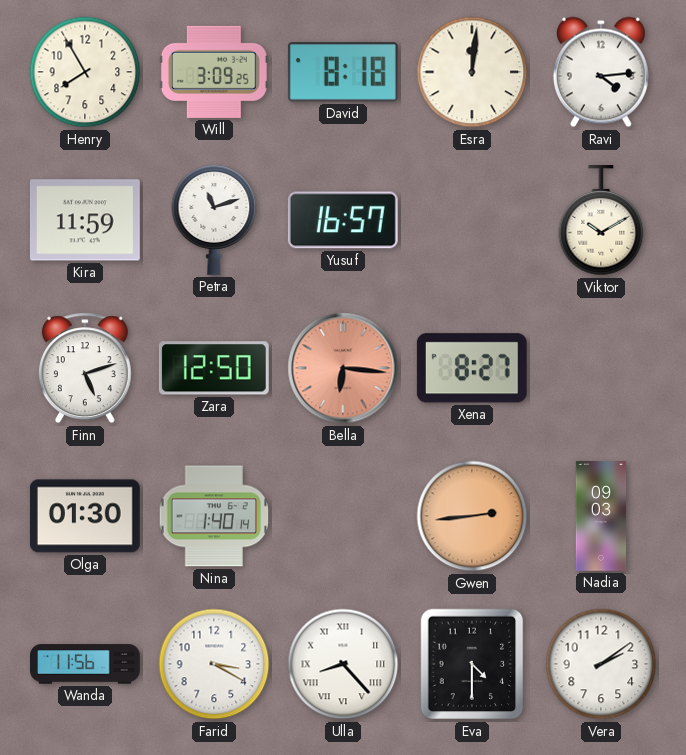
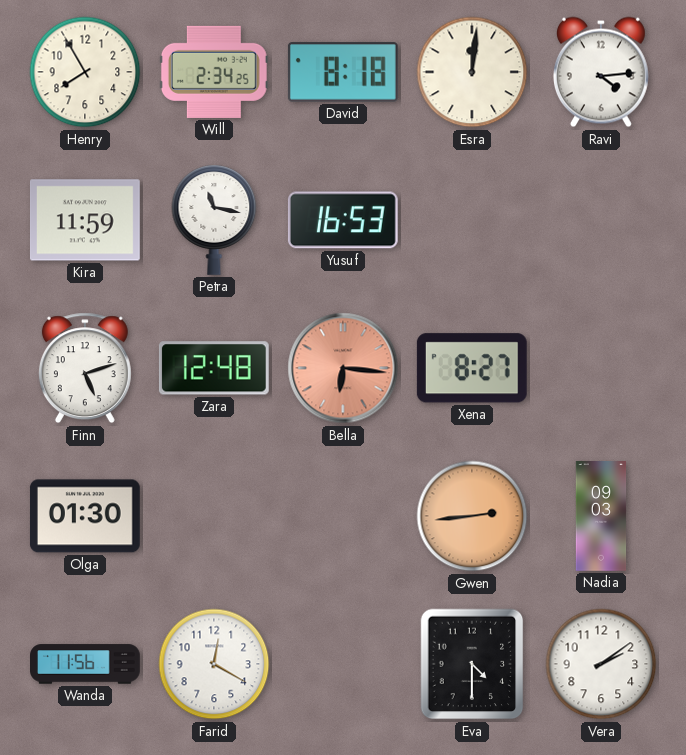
Will: 3:09 -> 2:34
Petra: 11:12 -> 11:17
Yusuf: 16:57 -> 16:53
Viktor: 10:10 -> none
Zara: 12:50 -> 12:48
Nina: 1:40 -> none
Farid: 3:20 -> 12:20
Ulla: 8:23 -> none
